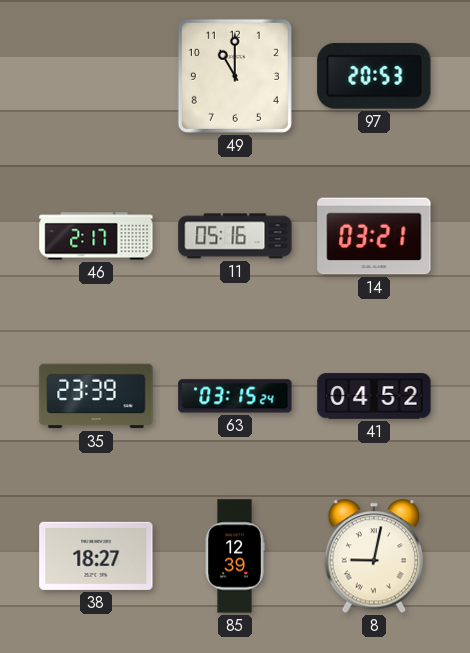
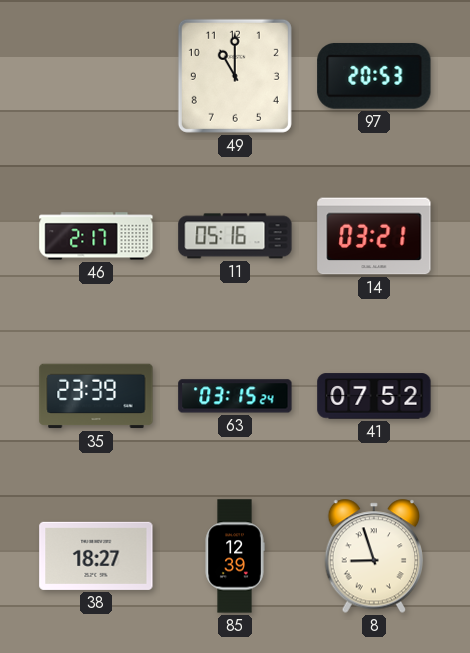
41: 04:52 -> 07:52
8: 9:02 -> 8:57
